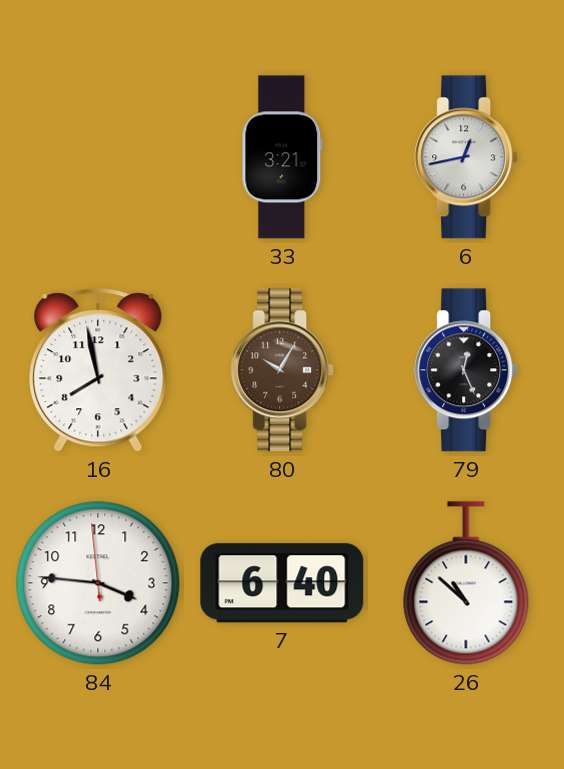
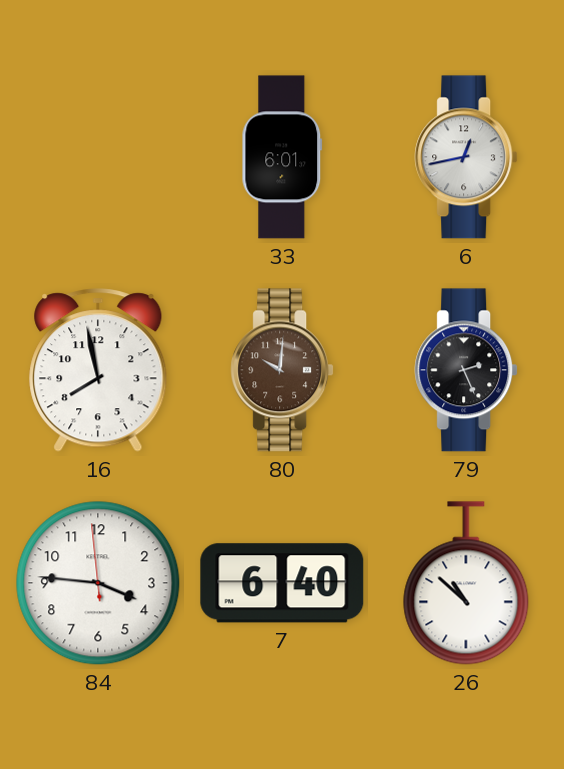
33: 3:21 -> 6:01
80: 10:05 -> 10:01
79: 12:26 -> 2:26
